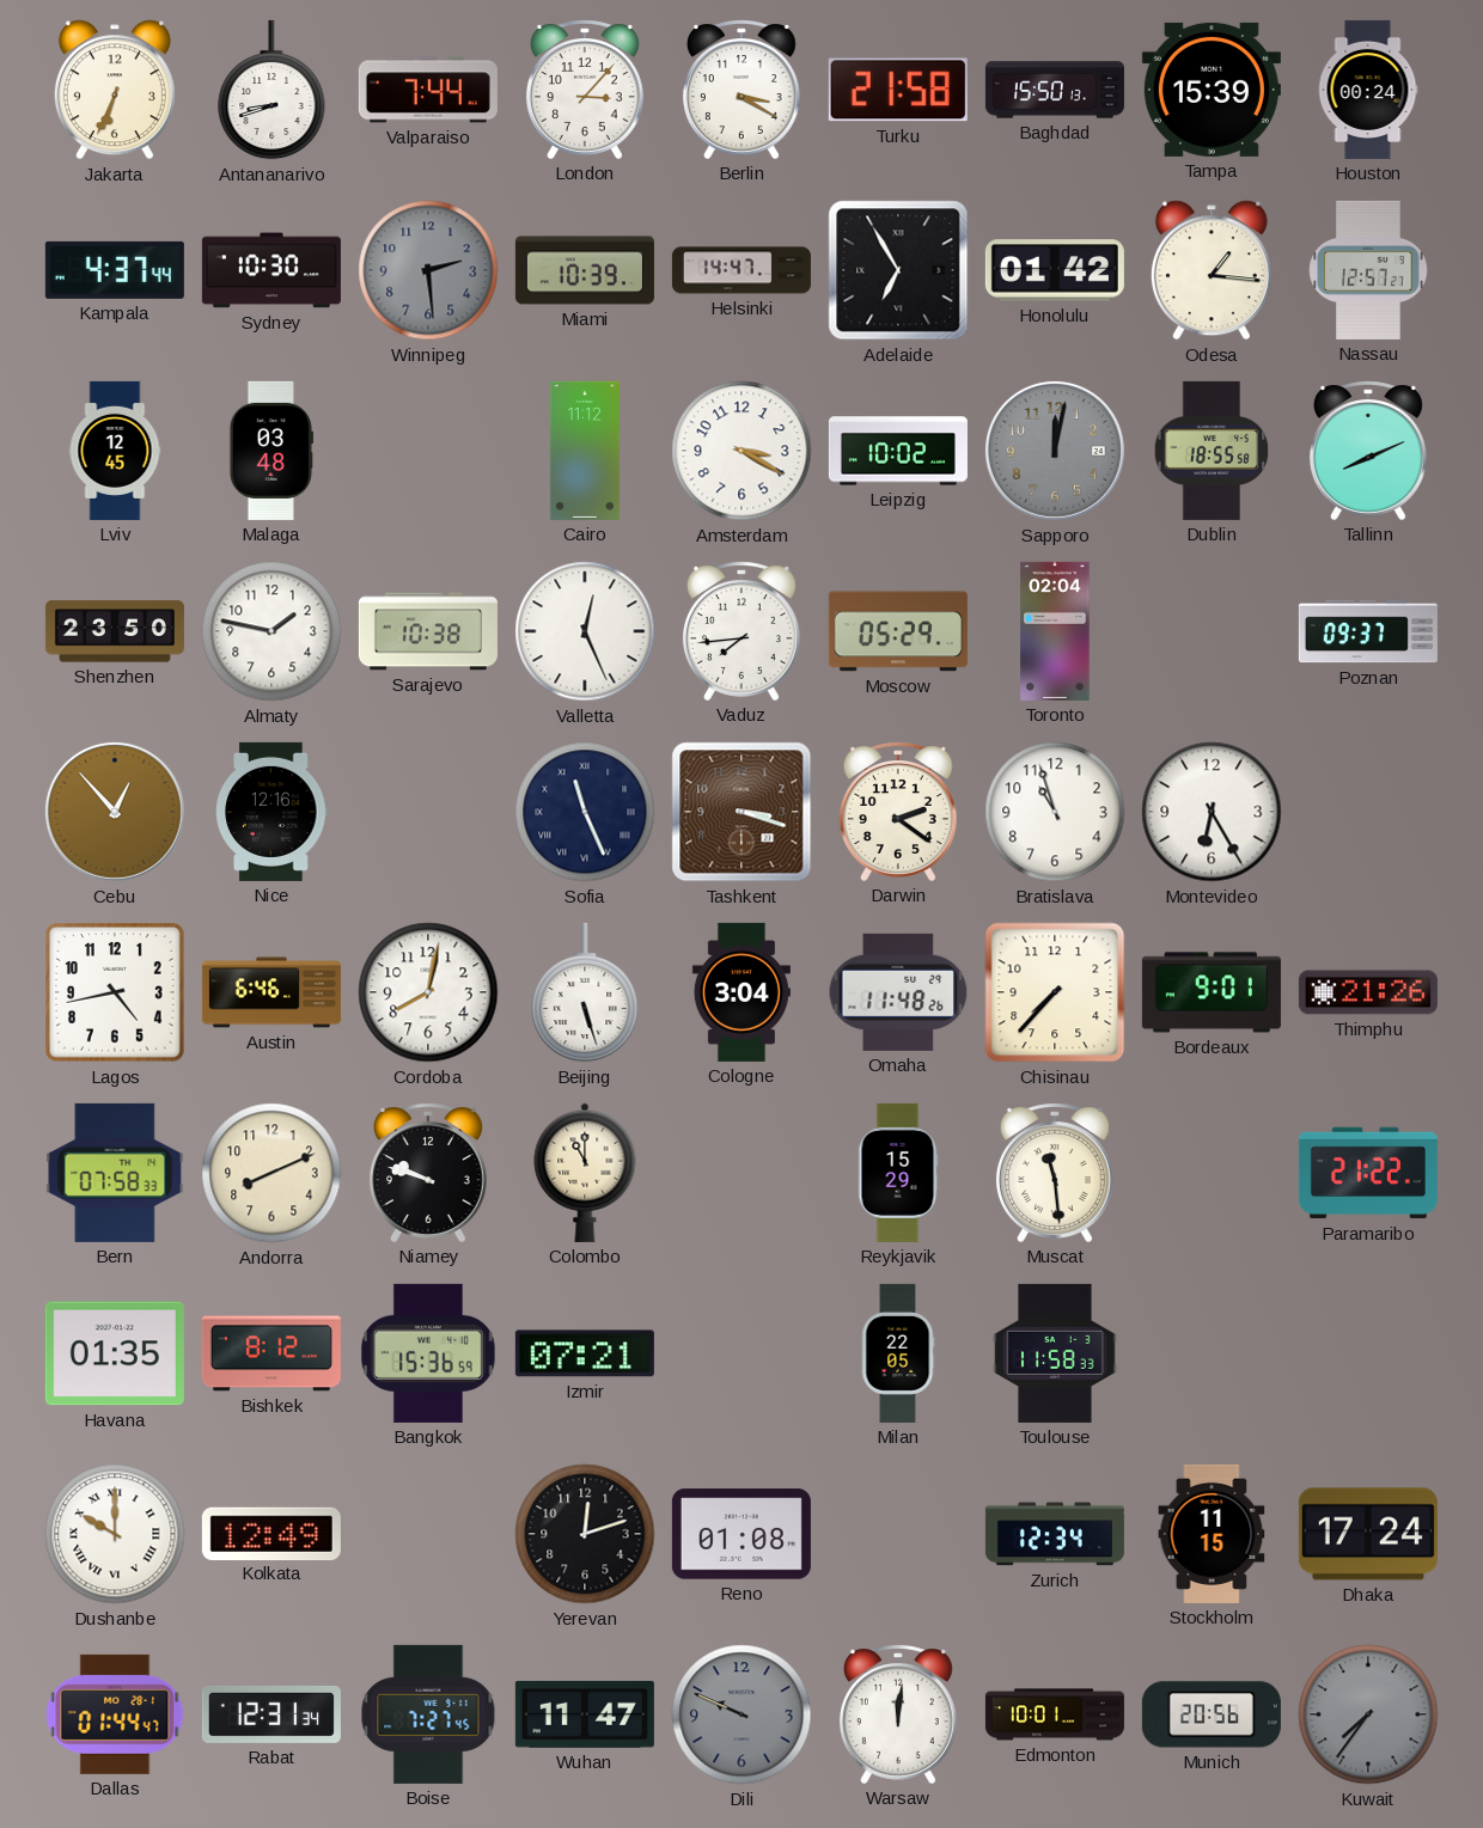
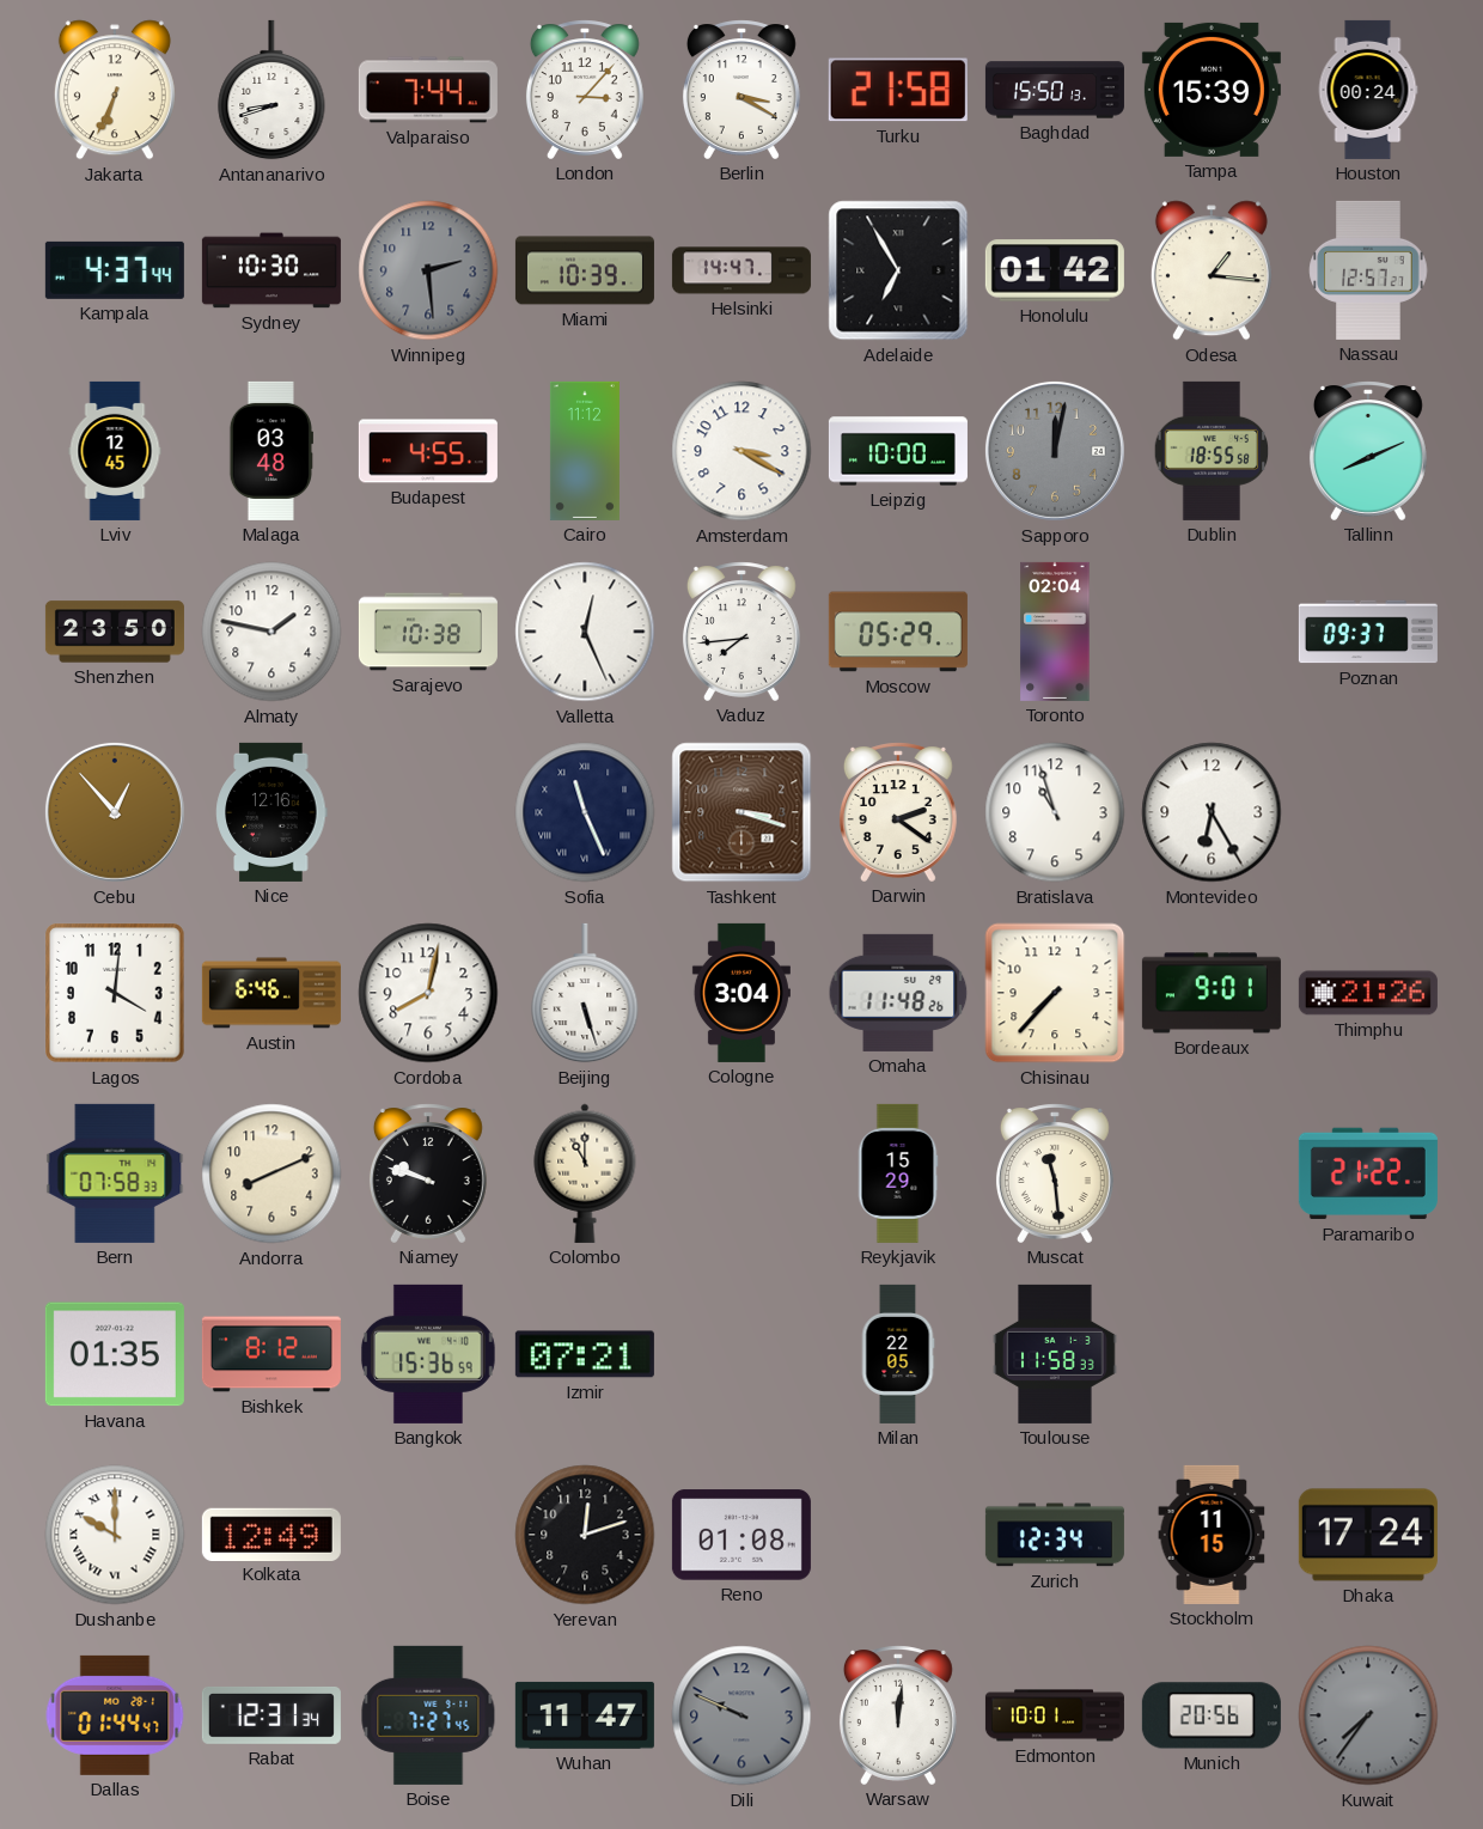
Budapest: none -> 4:55
Leipzig: 10:02 -> 10:00
Lagos: 4:43 -> 4:01
